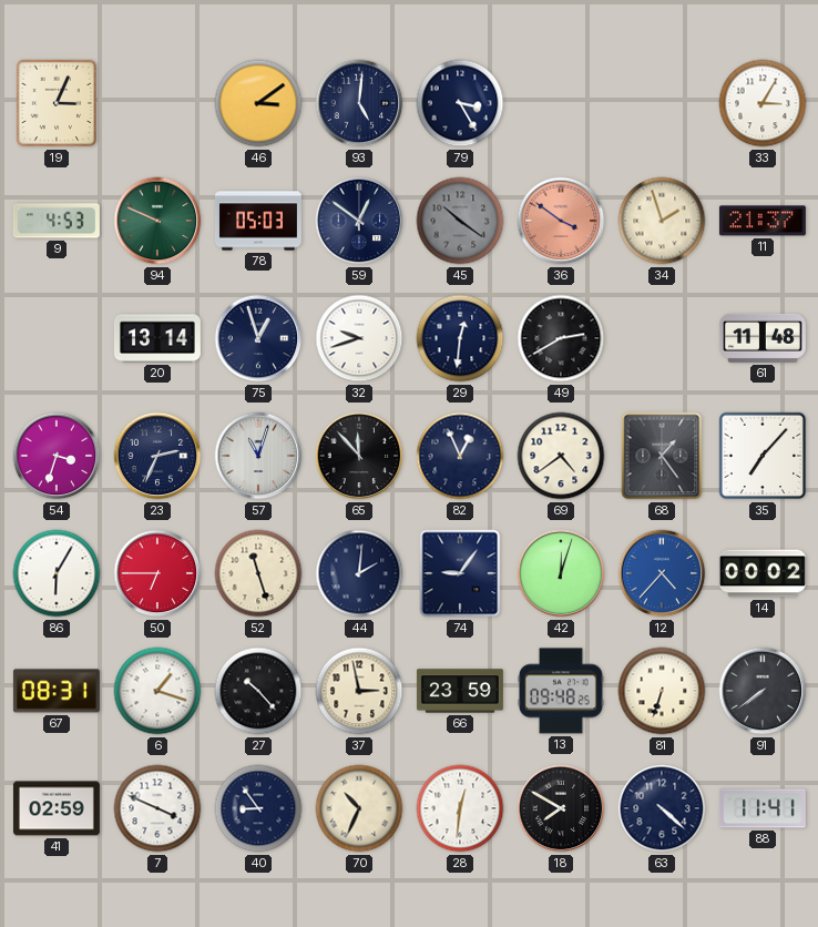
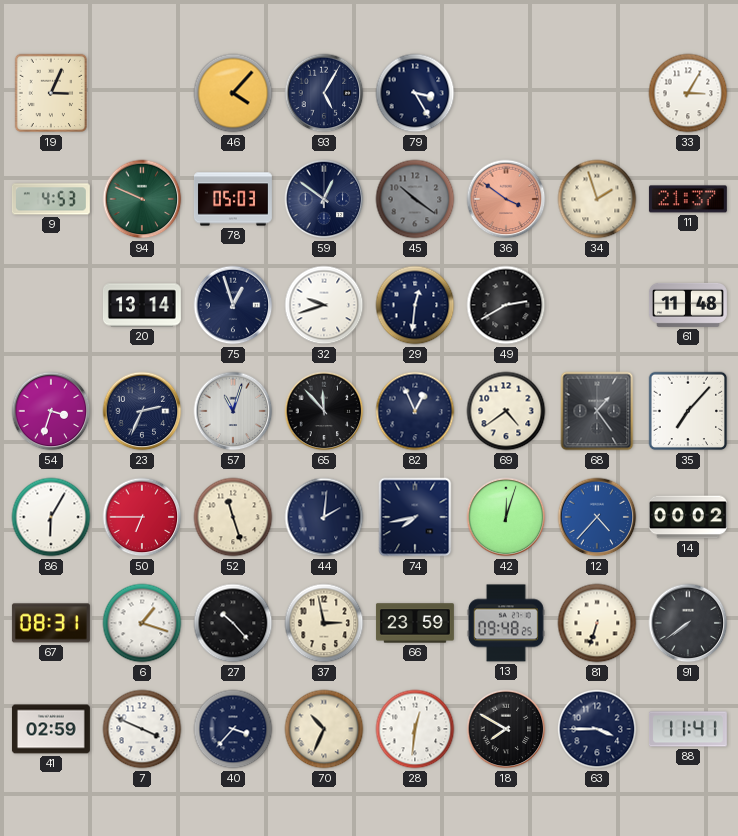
46: 3:09 -> 4:07
93: 5:01 -> 5:05
74: 9:06 -> 7:43
40: 8:54 -> 3:37
63: 4:22 -> 3:45
